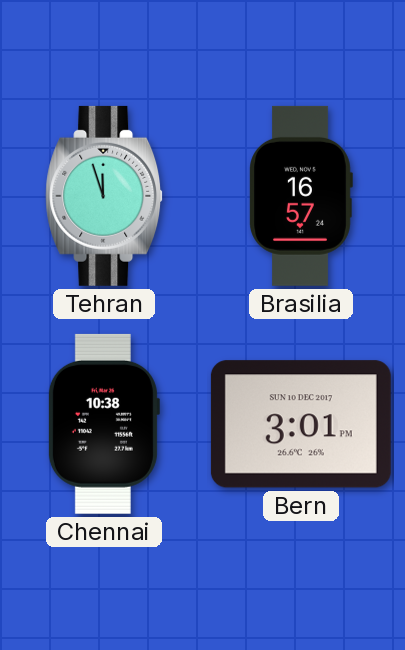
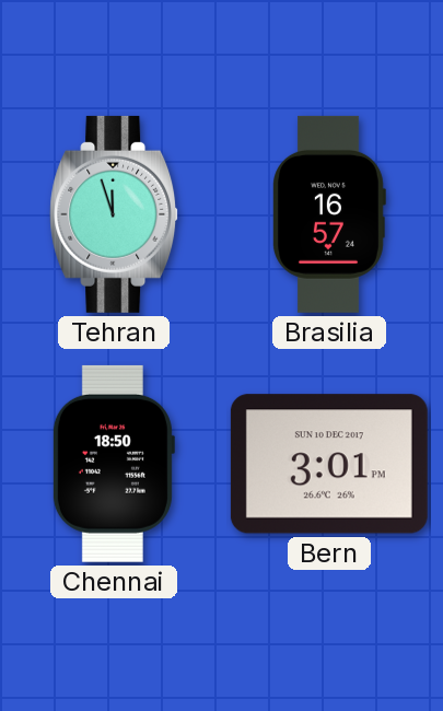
Chennai: 10:38 -> 18:50
